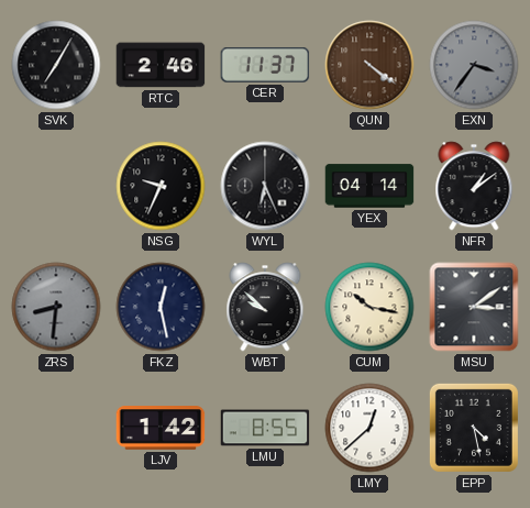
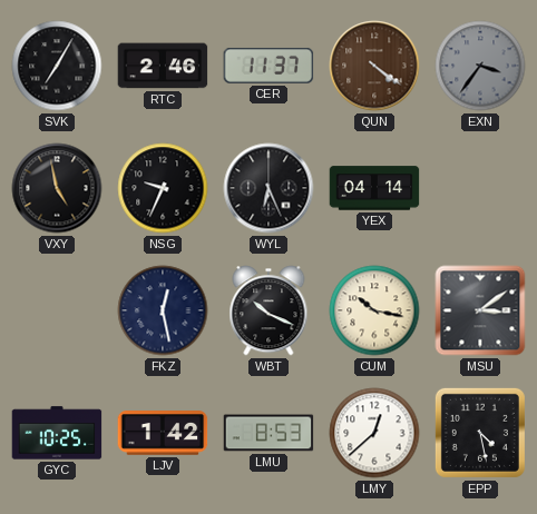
VXY: none -> 4:58
NFR: 1:09 -> none
ZRS: 8:31 -> none
WBT: 9:52 -> 10:19
GYC: none -> 10:25
LMU: 8:55 -> 8:53
